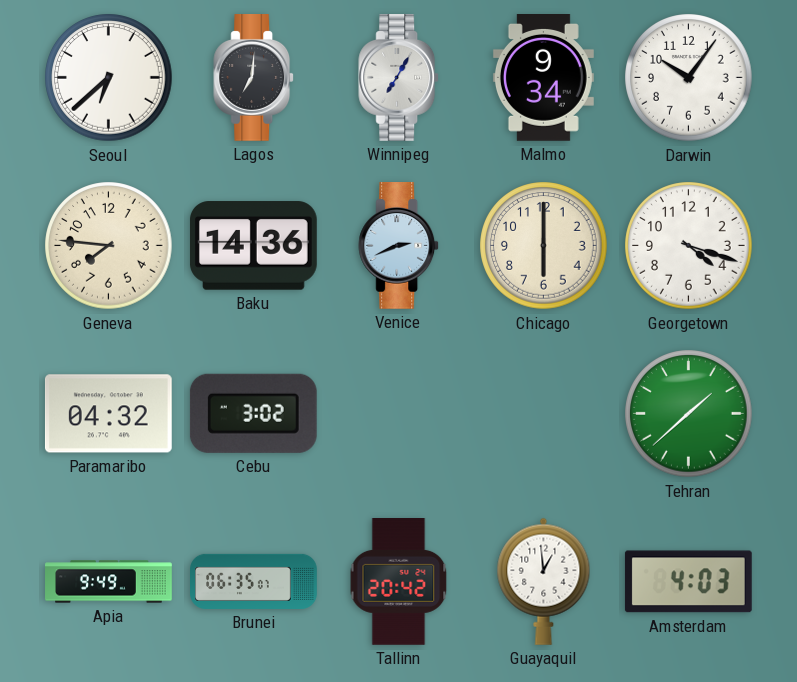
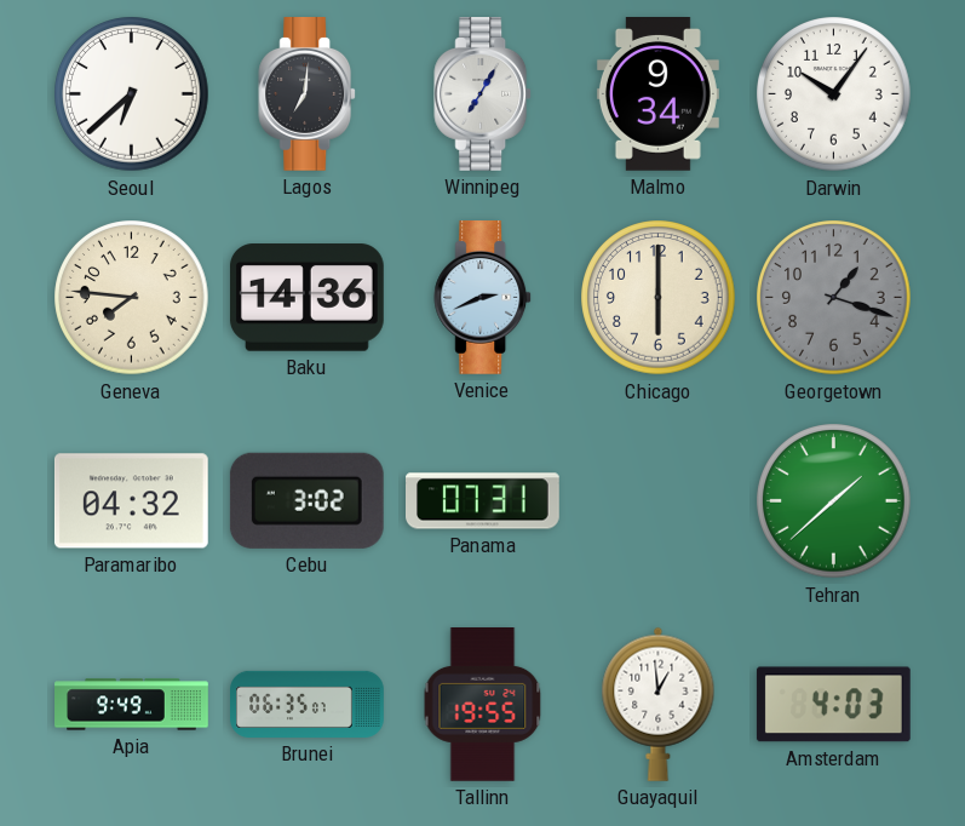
Georgetown: 4:18 -> 1:18
Georgetown dial: white -> grey
Panama: none -> 07:31
Tallinn: 20:42 -> 19:55
